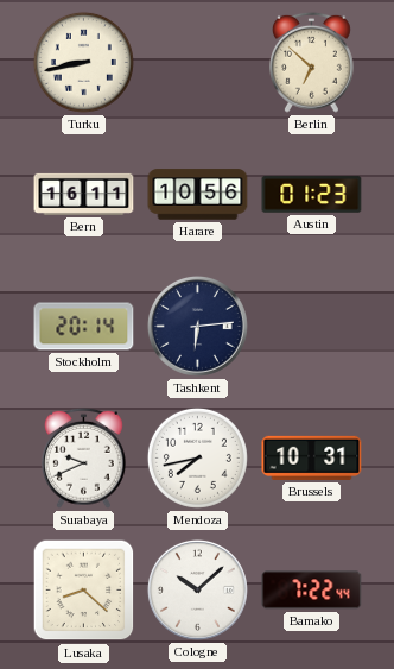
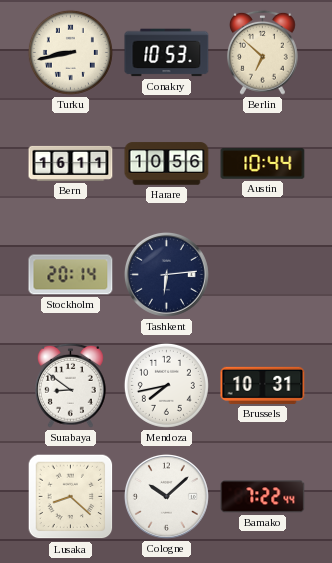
Conakry: none -> 10:53
Austin: 01:23 -> 10:44
Surabaya: 9:41 -> 8:51
